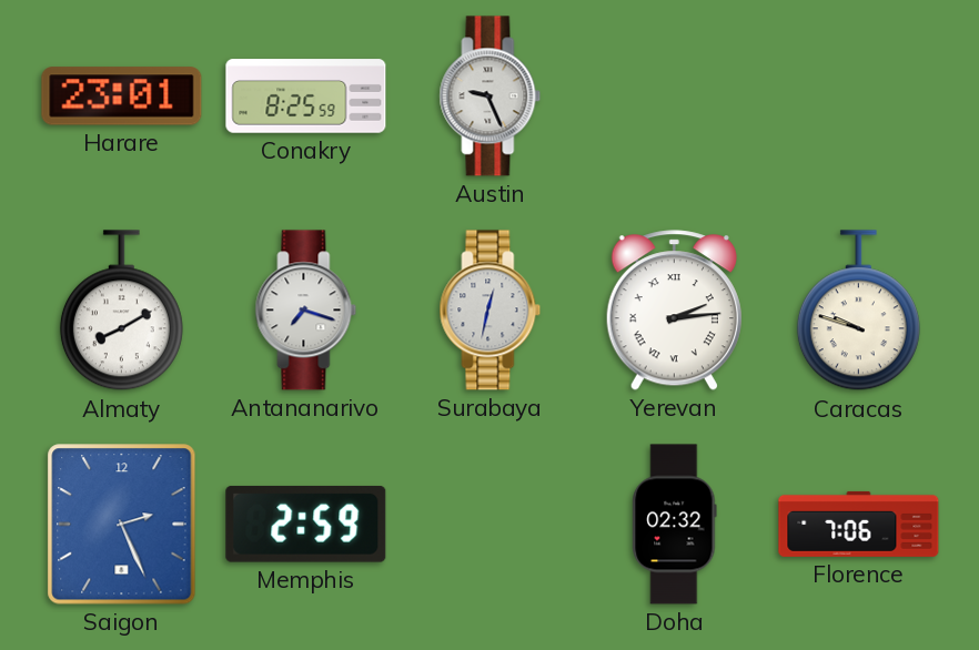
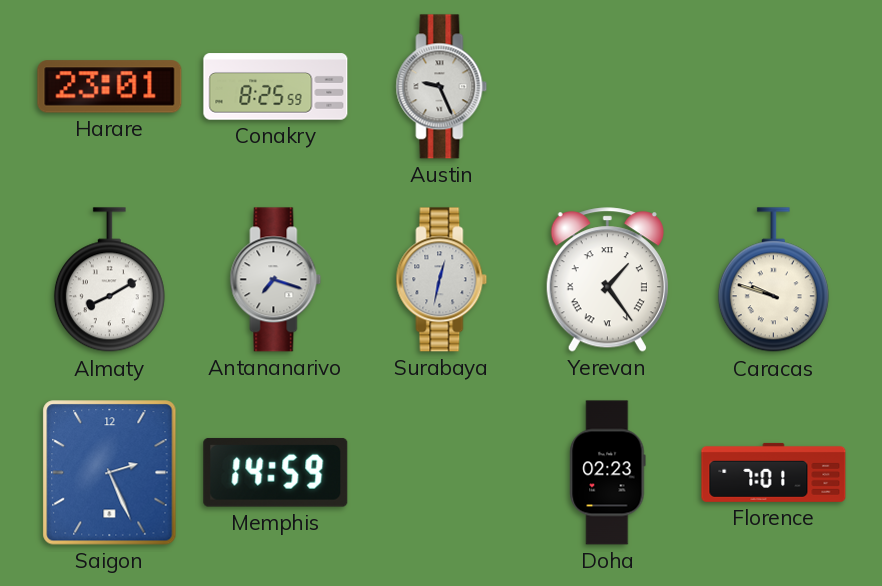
Yerevan: 2:14 -> 1:24
Memphis: 2:59 -> 14:59
Doha: 02:32 -> 02:23
Florence: 7:06 -> 7:01
